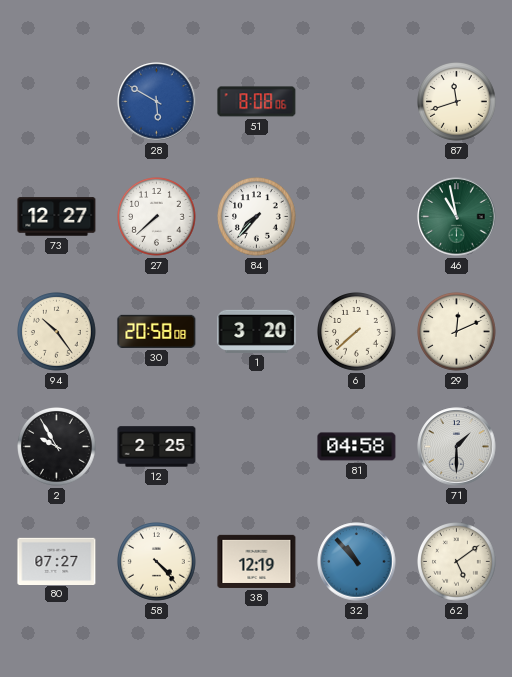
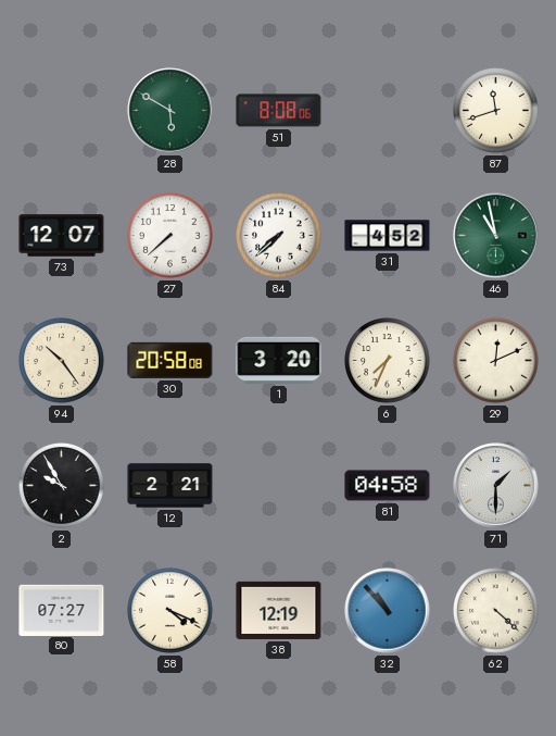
28 dial: blue -> green
73: 12:27 -> 12:07
84: 7:37 -> 7:38
31: none -> 4:52
6: 7:38 -> 7:34
12: 2:25 -> 2:21
58: 4:23 -> 4:19
62: 5:09 -> 4:22
